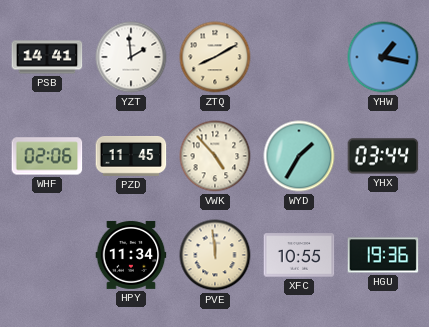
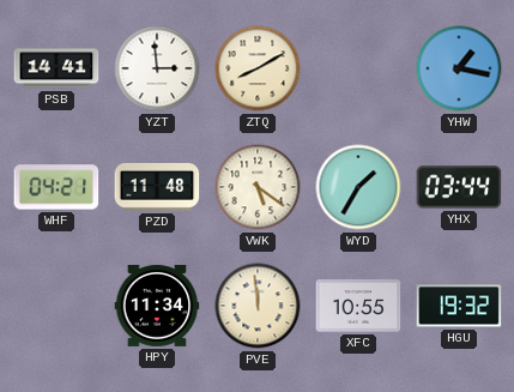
YZT: 1:59 -> 2:59
WHF: 02:06 -> 04:21
PZD: 11:45 -> 11:48
VWK: 4:53 -> 5:21
HGU: 19:36 -> 19:32
